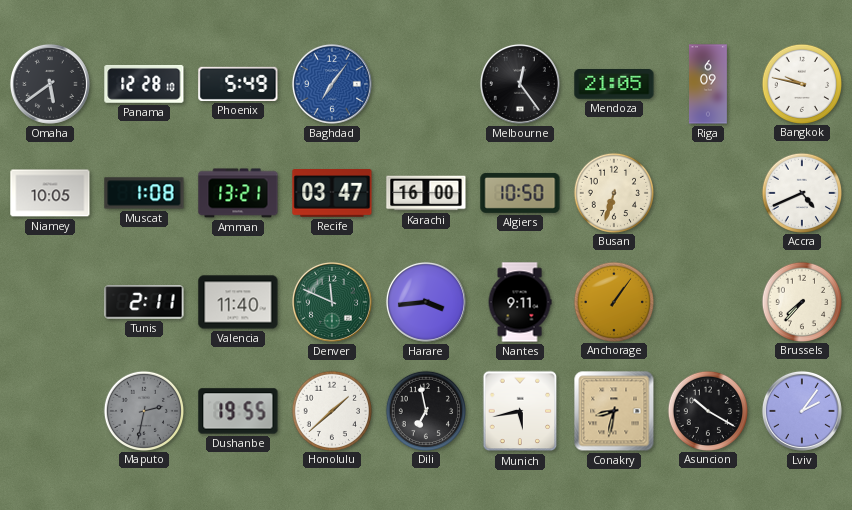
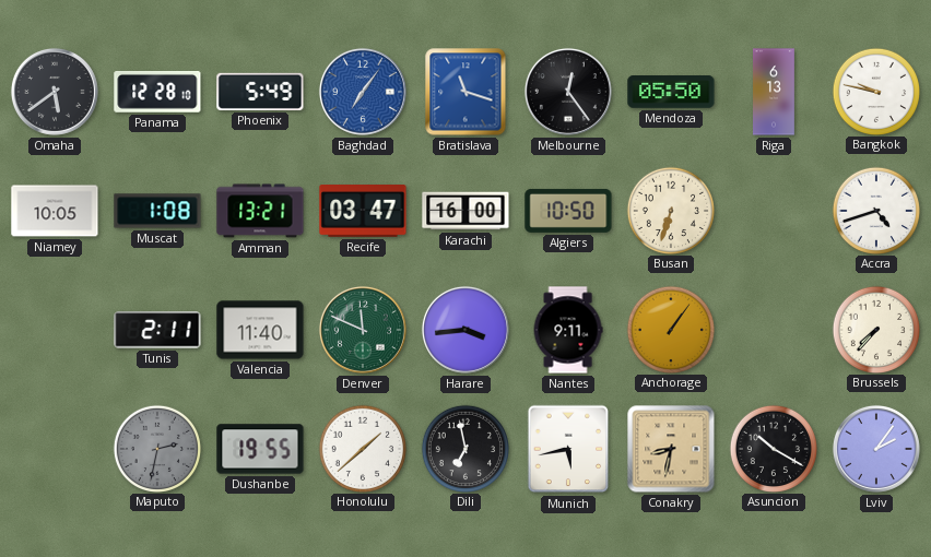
Bratislava: none -> 11:18
Mendoza: 21:05 -> 05:50
Riga: 6:09 -> 6:13
Accra: 4:41 -> 4:42
